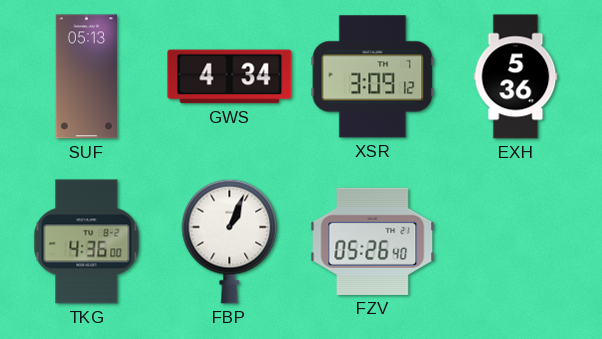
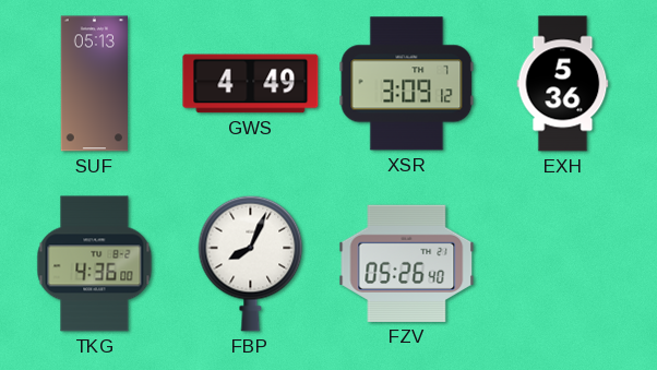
GWS: 4:34 -> 4:49
FBP: 1:04 -> 8:04
